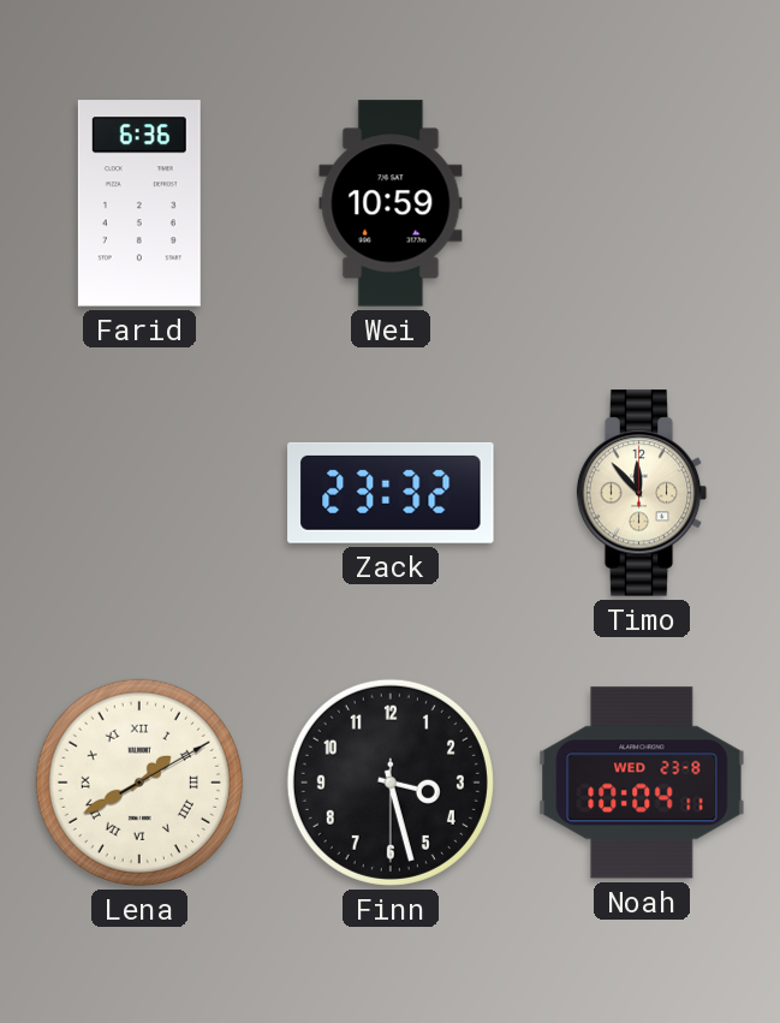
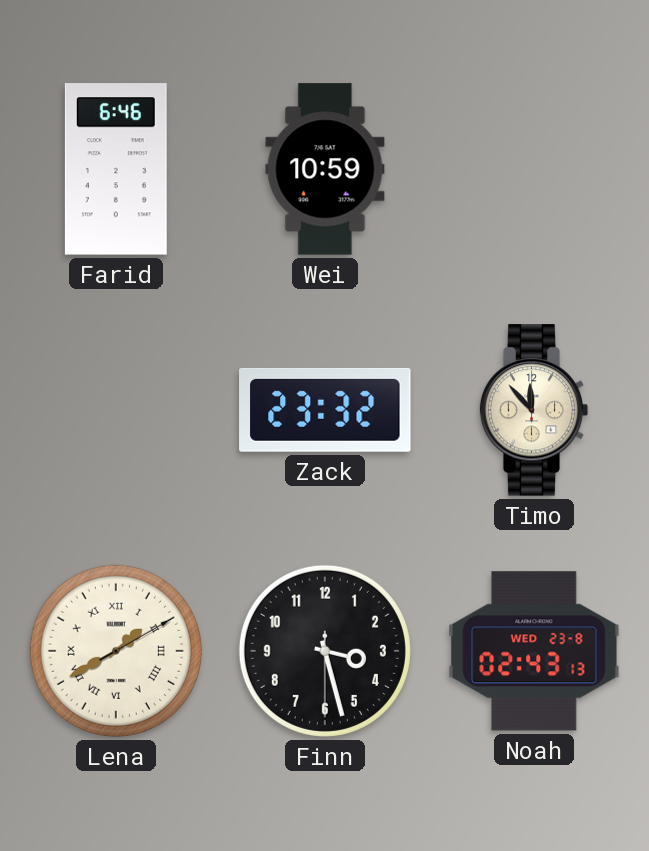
Farid: 6:36 -> 6:46
Noah: 10:04 -> 02:43
